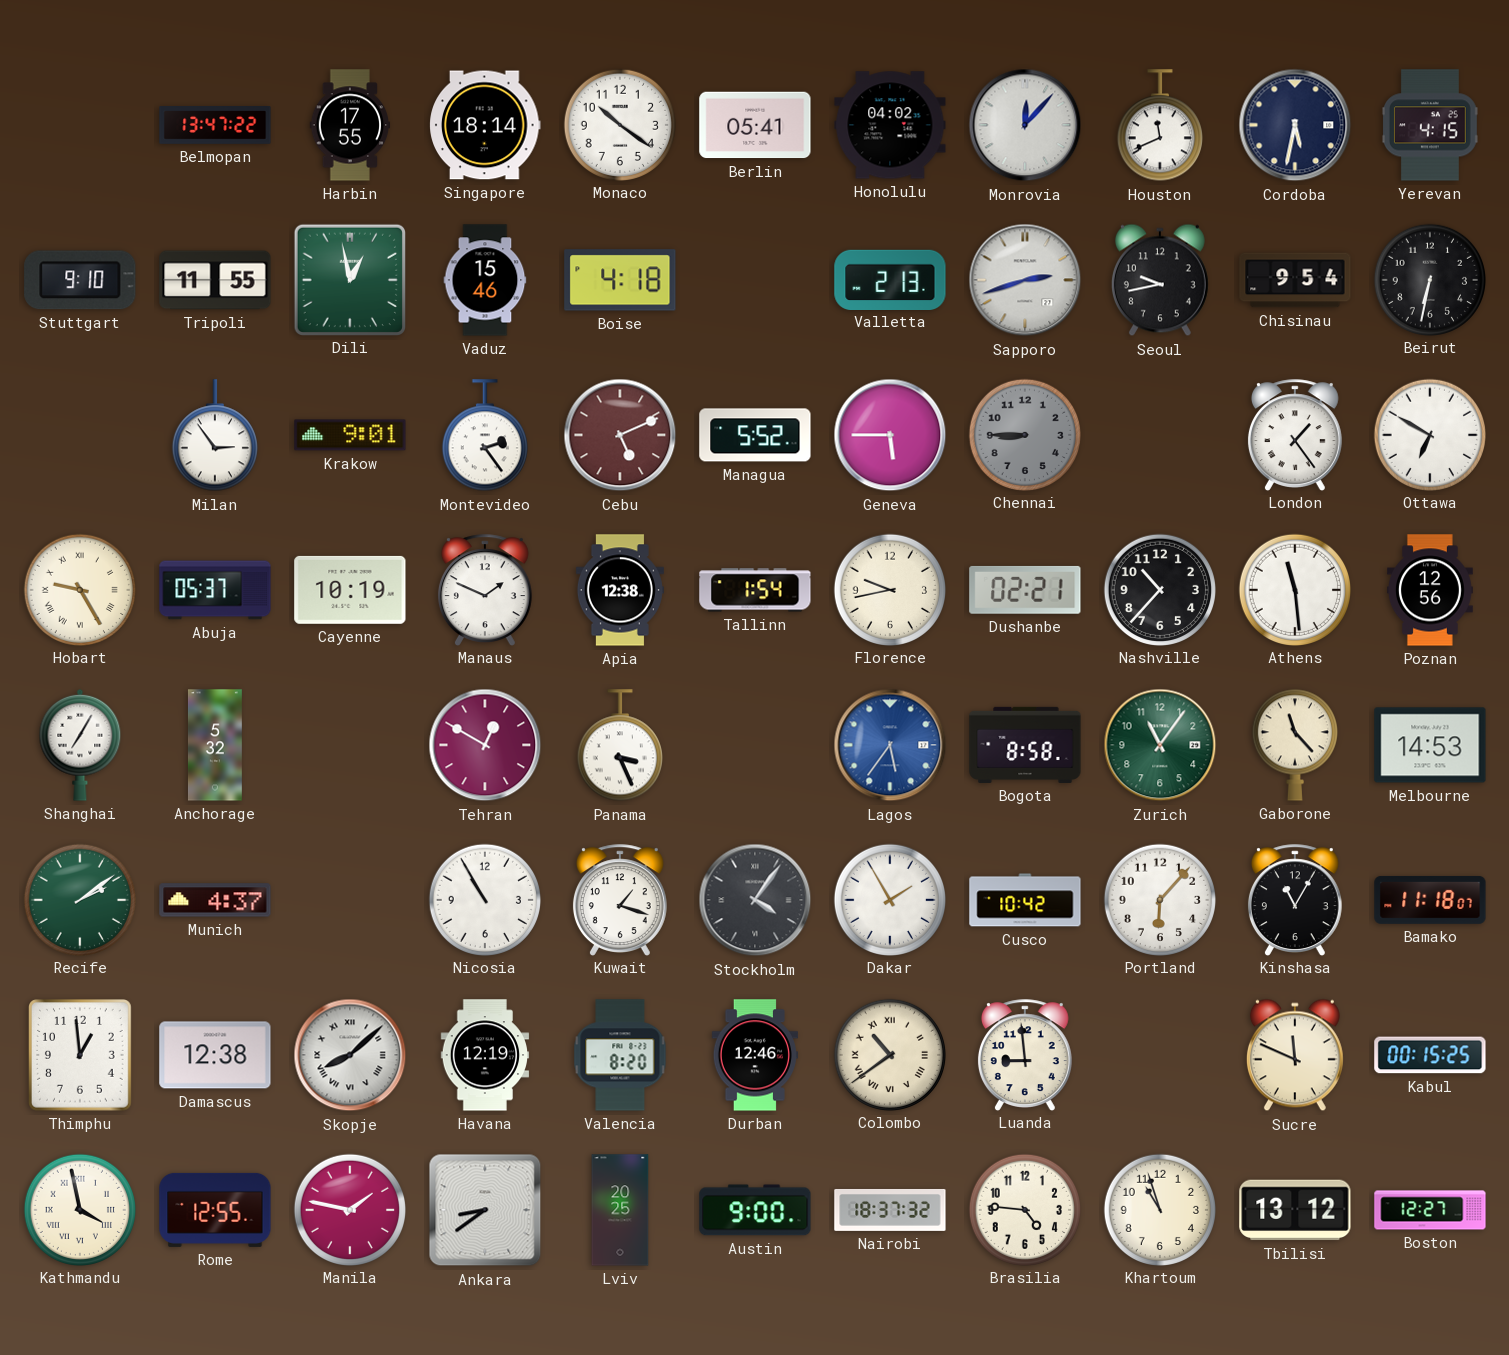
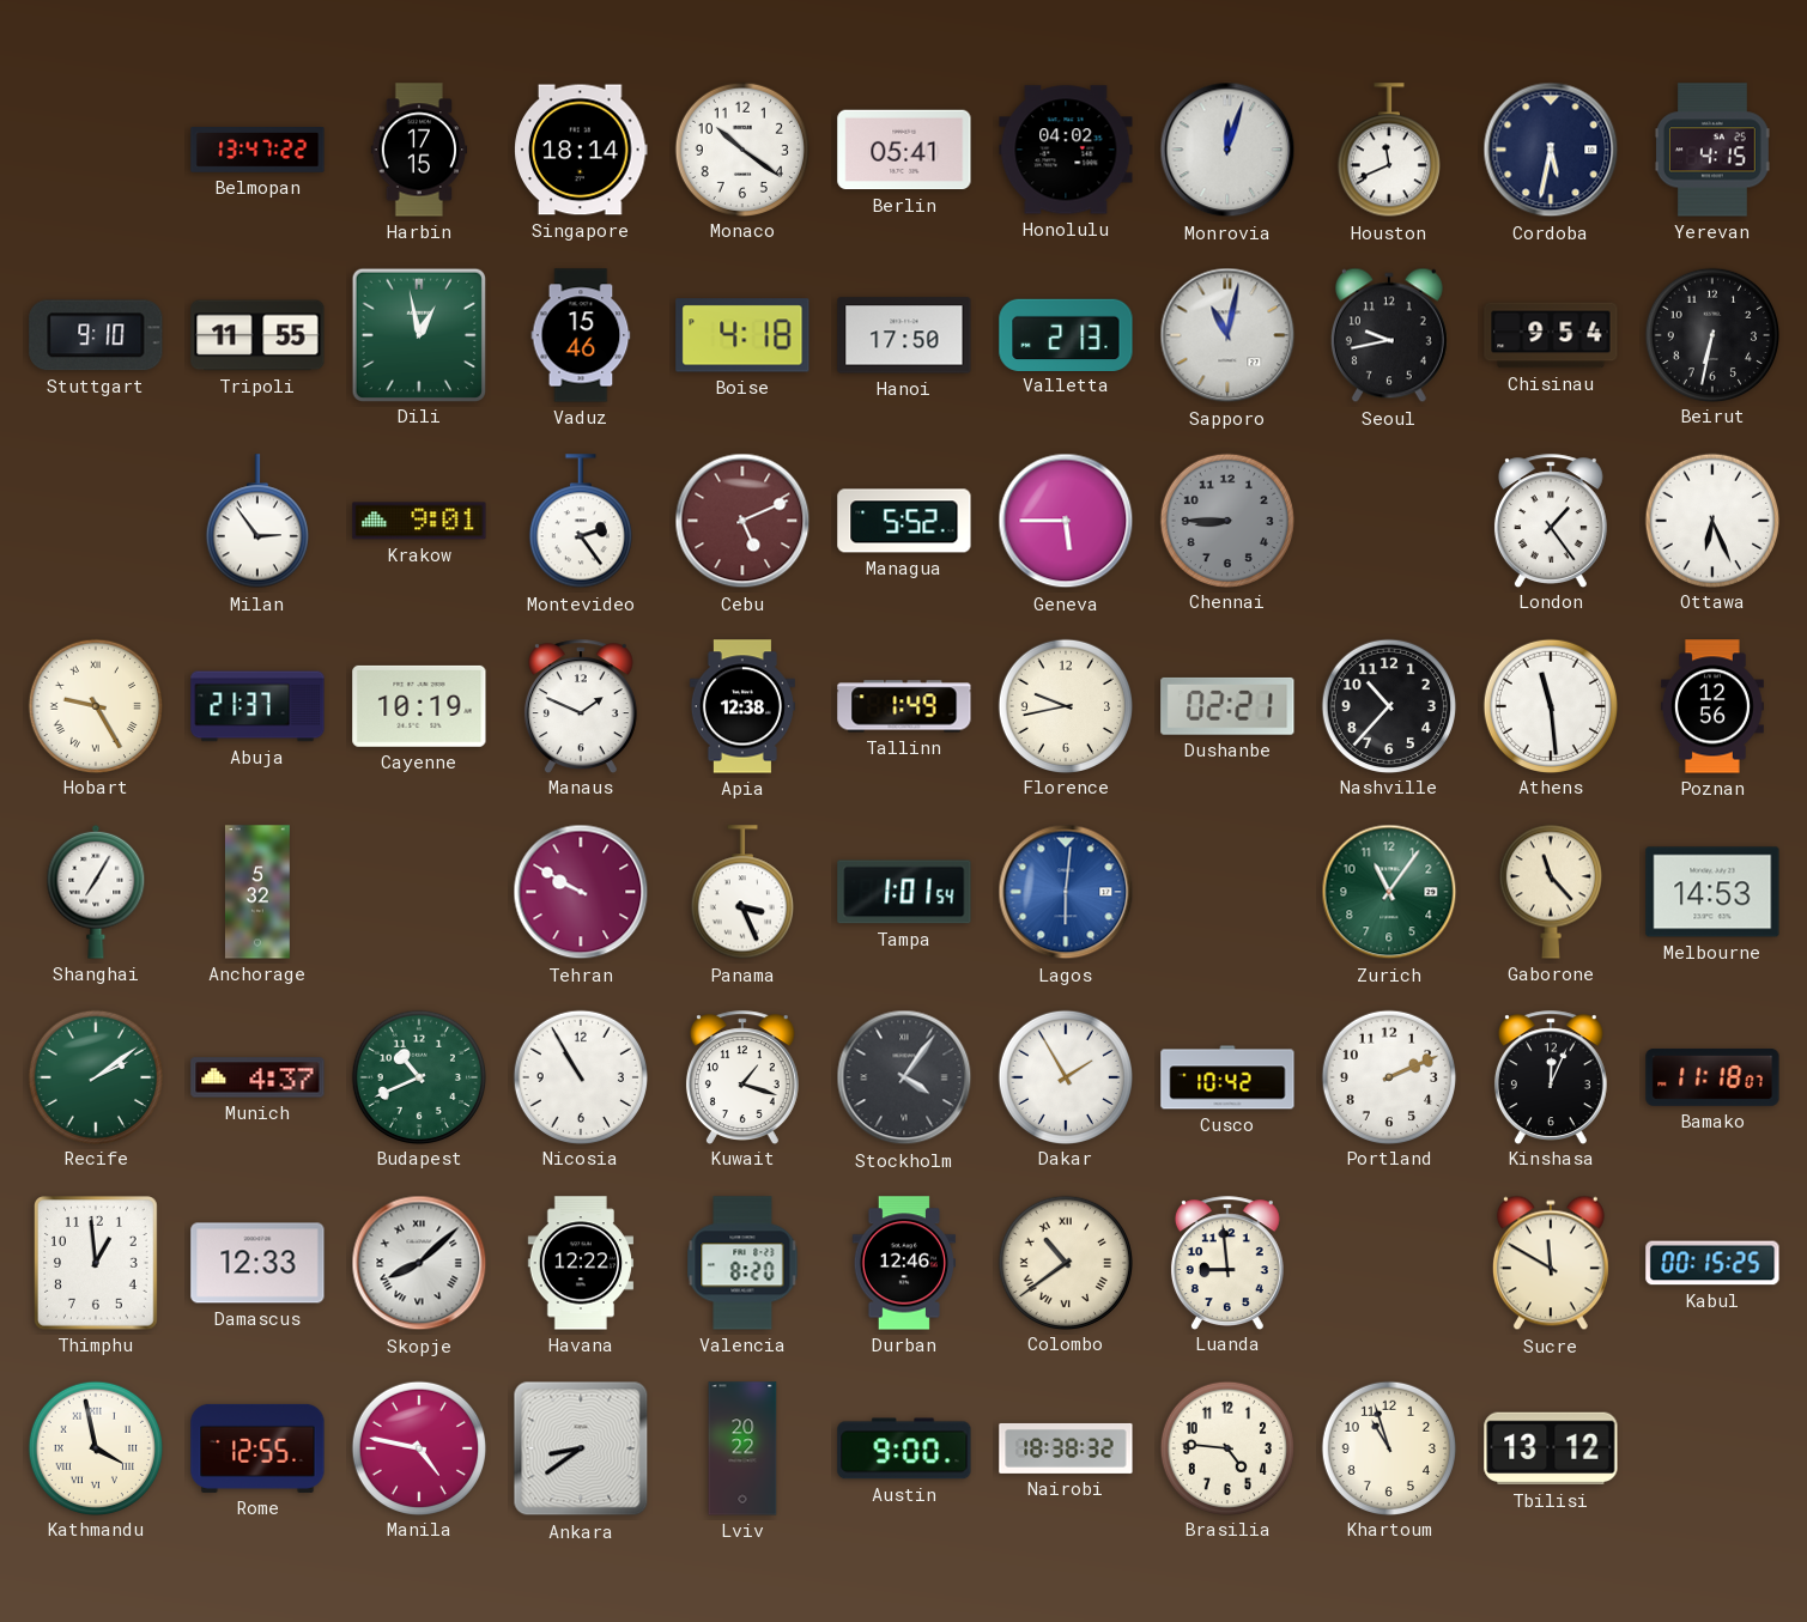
Harbin: 17:55 -> 17:15
Monrovia: 12:07 -> 12:03
Hanoi: none -> 17:50
Sapporo: 2:42 -> 11:02
Ottawa: 6:50 -> 6:26
Abuja: 05:37 -> 21:37
Tallinn: 1:54 -> 1:49
Tehran: 12:50 -> 9:50
Tampa: none -> 1:01
Lagos: 5:36 -> 6:01
Bogota: 8:58 -> none
Budapest: none -> 10:41
Portland: 6:07 -> 2:11
Kinshasa: 11:05 -> 12:04
Damascus: 12:38 -> 12:33
Havana: 12:19 -> 12:22
Sucre: 11:49 -> 11:50
Manila: 1:47 -> 4:47
Lviv: 20:25 -> 20:22
Nairobi: 18:37 -> 18:38
Boston: 12:27 -> none
